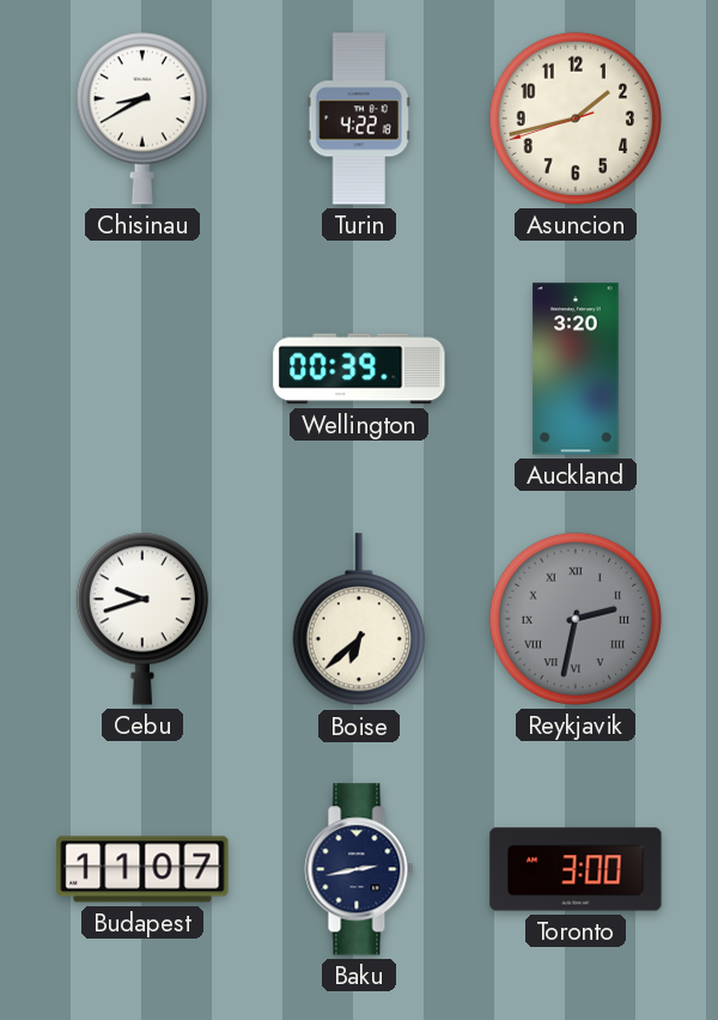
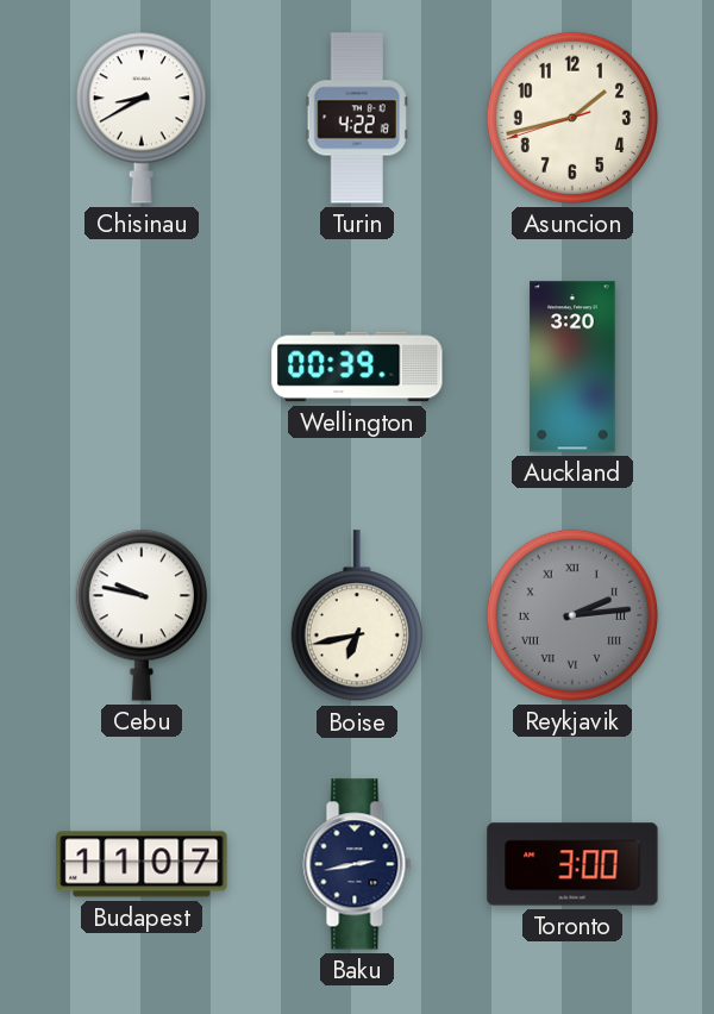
Cebu: 9:42 -> 9:47
Boise: 6:38 -> 6:43
Reykjavik: 2:32 -> 2:14
